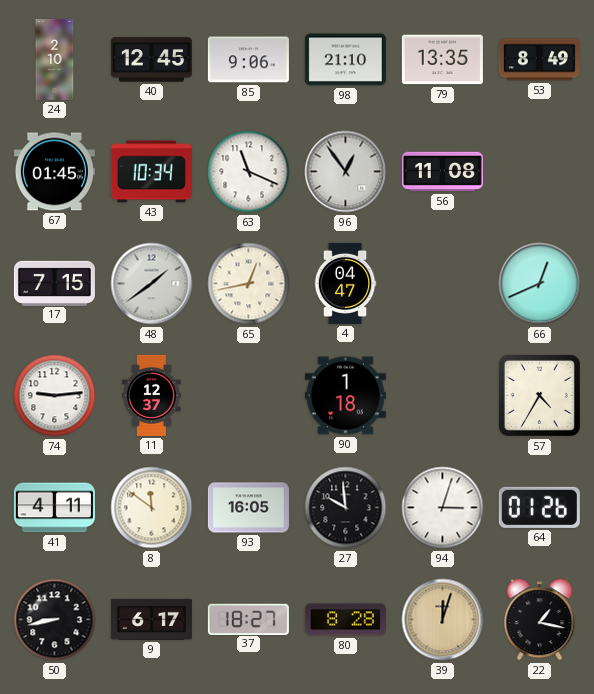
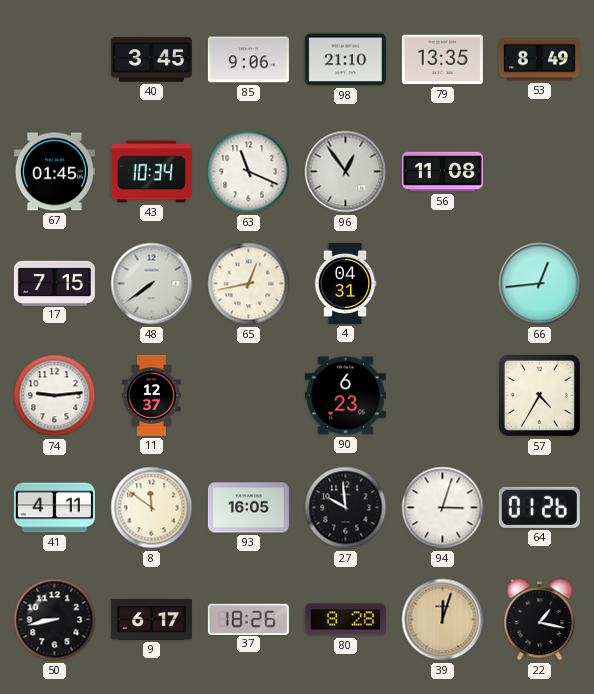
24: 2:10 -> none
40: 12:45 -> 3:45
48: 1:39 -> 7:39
4: 04:47 -> 04:31
66: 12:41 -> 12:44
90: 1:18 -> 6:23
37: 18:27 -> 18:26
